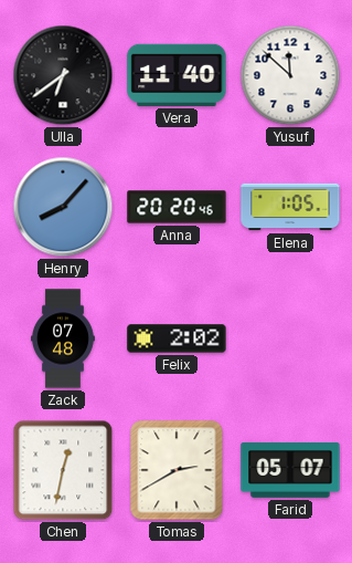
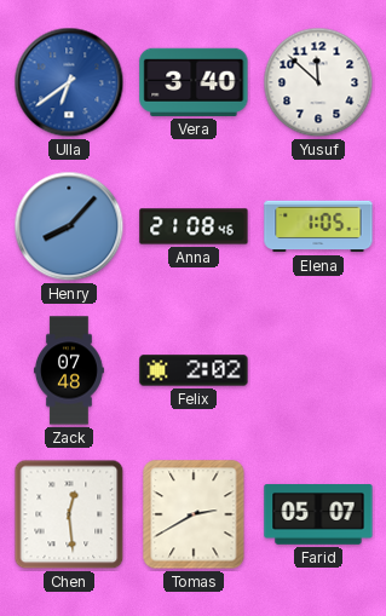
Ulla dial: black -> blue
Vera: 11:40 -> 3:40
Anna: 20:20 -> 21:08
Chen: 12:32 -> 12:29
